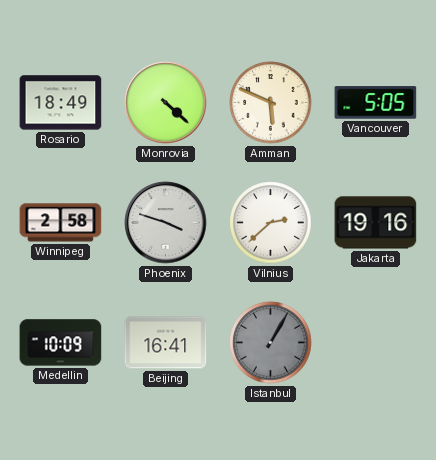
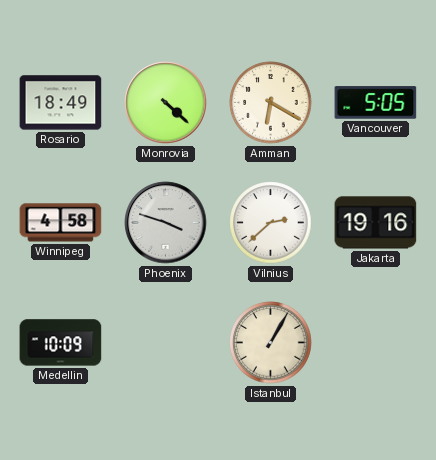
Amman: 5:49 -> 6:20
Winnipeg: 2:58 -> 4:58
Beijing: 16:41 -> none
Istanbul dial: grey -> cream
